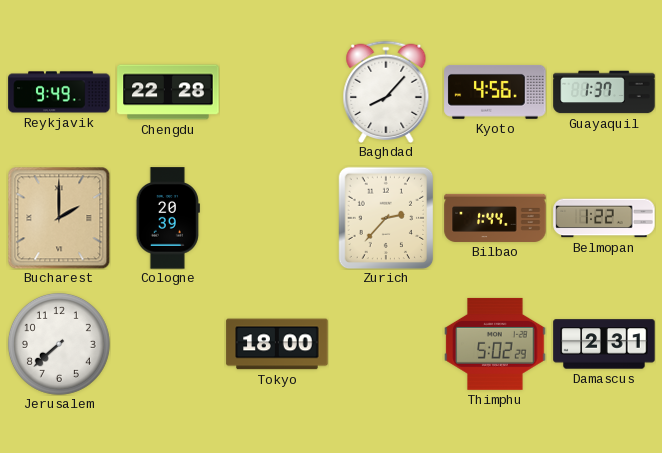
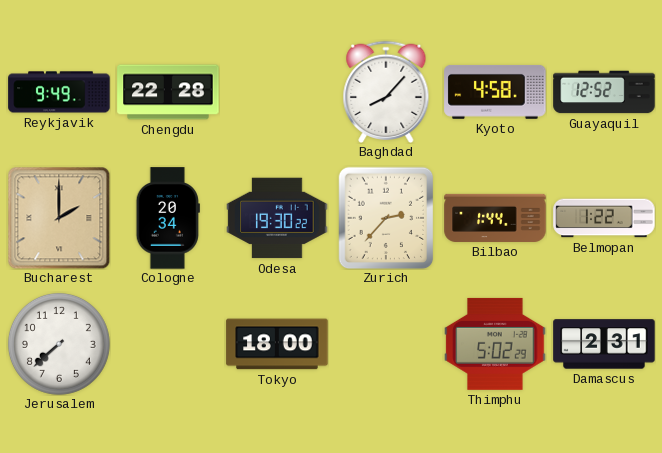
Kyoto: 4:56 -> 4:58
Guayaquil: 1:37 -> 12:52
Cologne: 20:39 -> 20:34
Odesa: none -> 19:30
